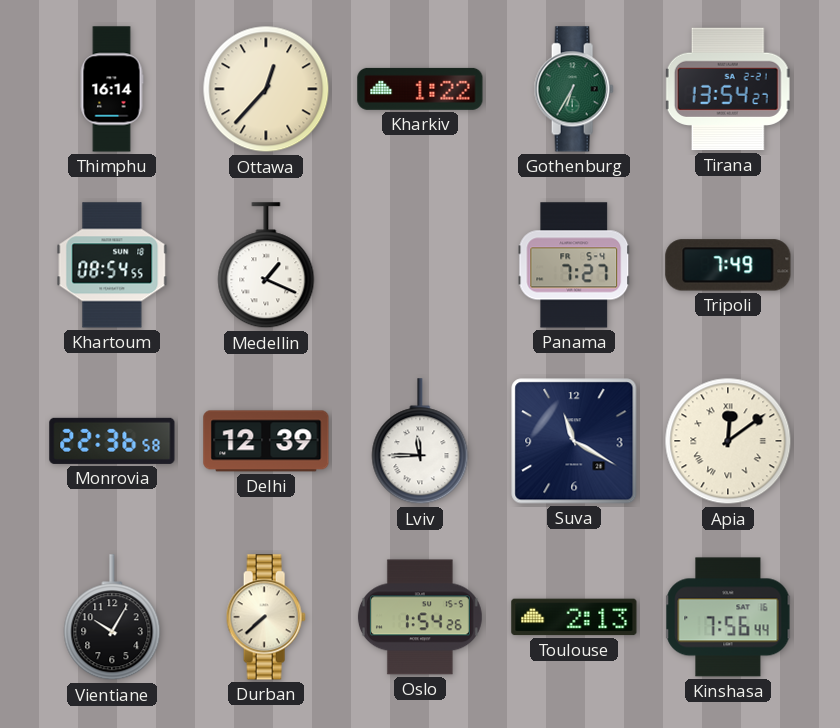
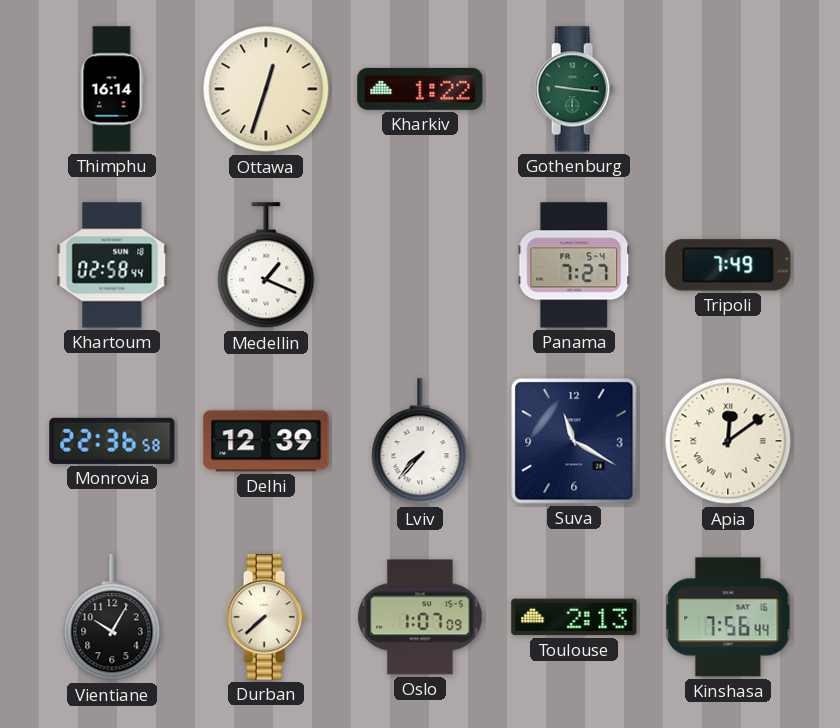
Ottawa: 12:37 -> 12:33
Gothenburg: 6:35 -> 9:16
Tirana: 13:54 -> none
Khartoum: 08:54 -> 02:58
Lviv: 11:45 -> 7:37
Oslo: 1:54 -> 1:07
